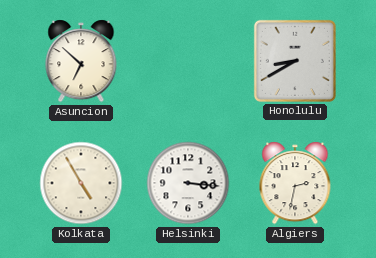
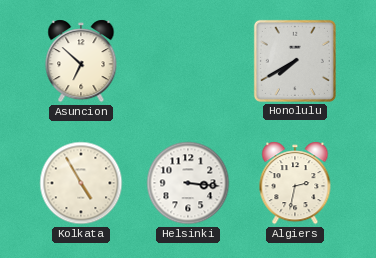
Honolulu: 8:40 -> 7:40
